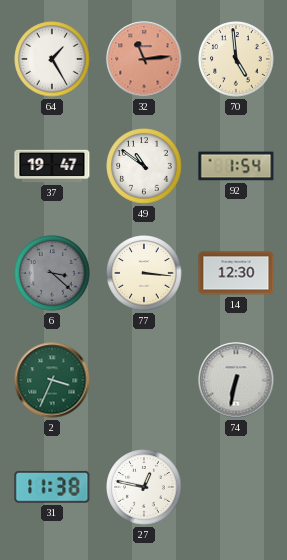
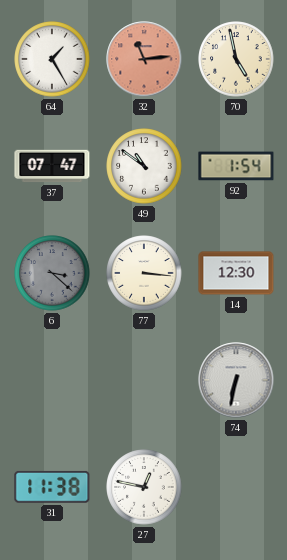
70: 4:59 -> 4:58
37: 19:47 -> 07:47
2: 3:34 -> none
